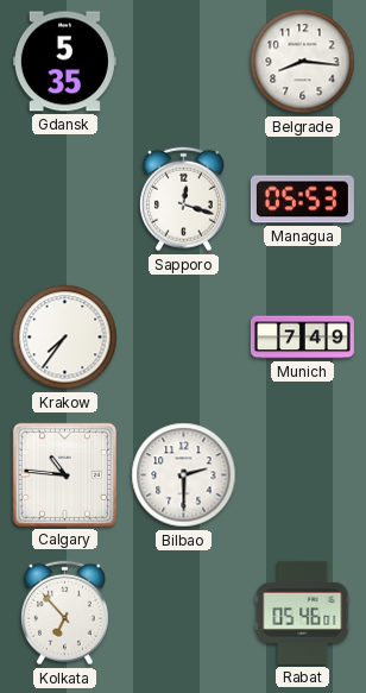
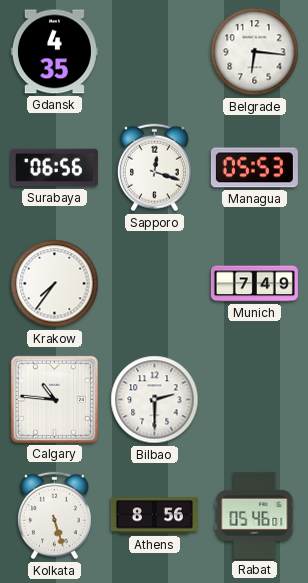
Gdansk: 5:35 -> 4:35
Belgrade: 8:16 -> 6:16
Surabaya: none -> 06:56
Kolkata: 6:53 -> 5:27
Athens: none -> 8:56
